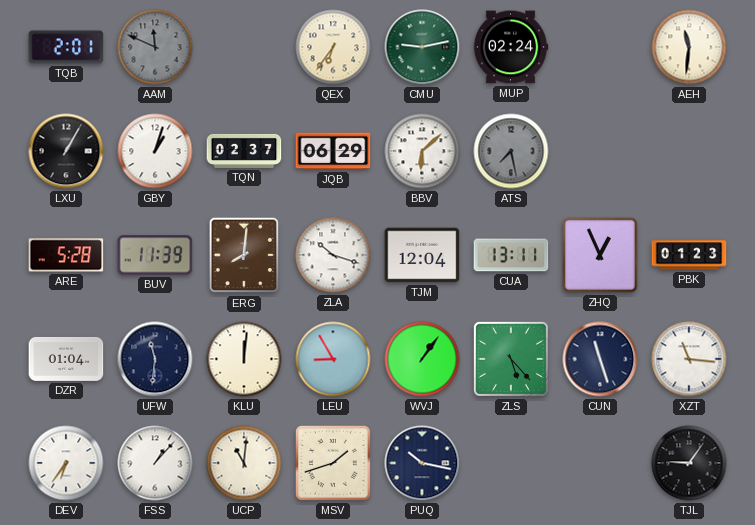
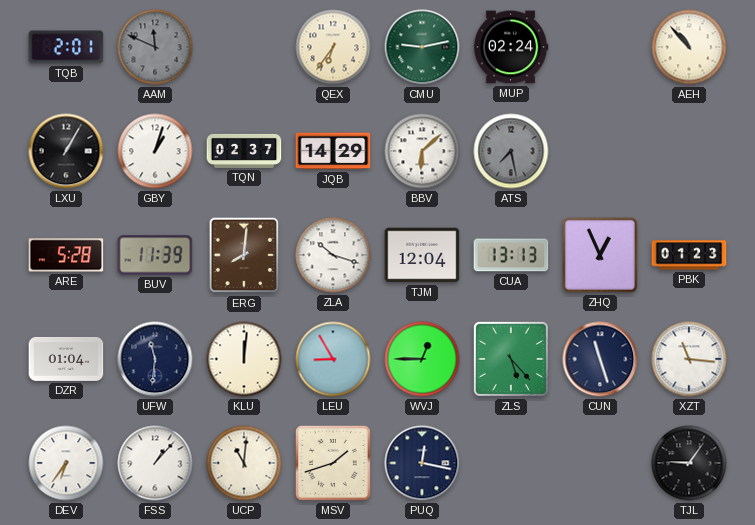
AEH: 11:31 -> 10:53
JQB: 06:29 -> 14:29
CUA: 13:11 -> 13:13
WVJ: 1:06 -> 12:45
PUQ: 10:17 -> 12:17
